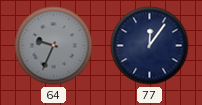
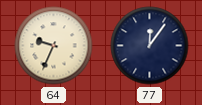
64 dial: grey -> cream
